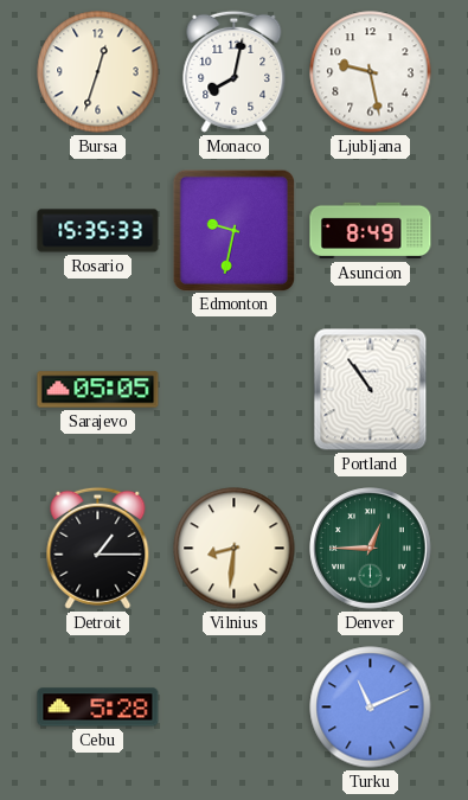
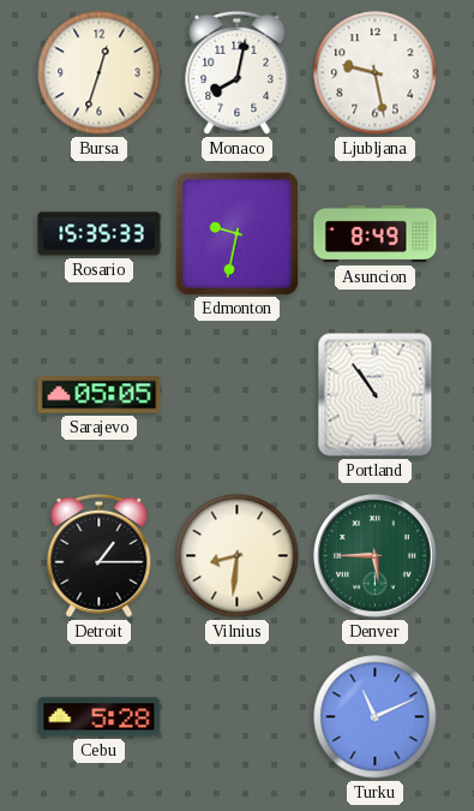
Denver: 12:45 -> 5:45
